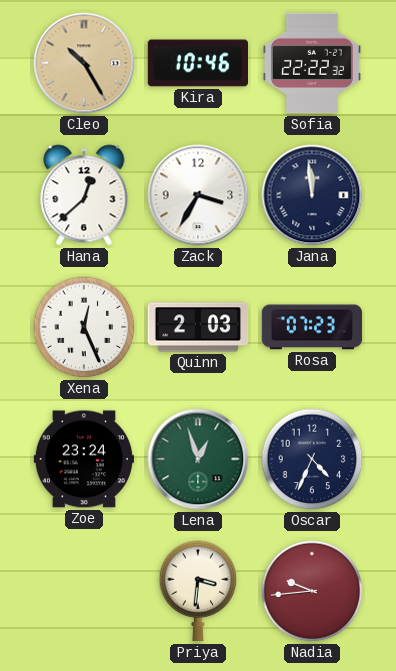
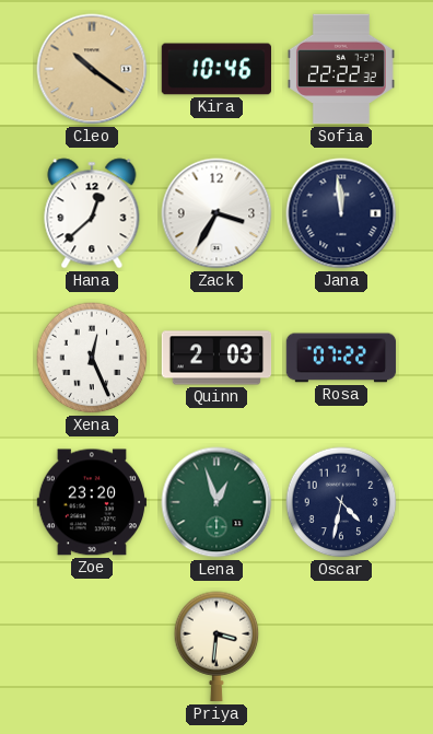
Cleo: 10:25 -> 10:21
Rosa: 07:23 -> 07:22
Zoe: 23:24 -> 23:20
Oscar: 4:34 -> 4:32
Nadia: 9:44 -> none
